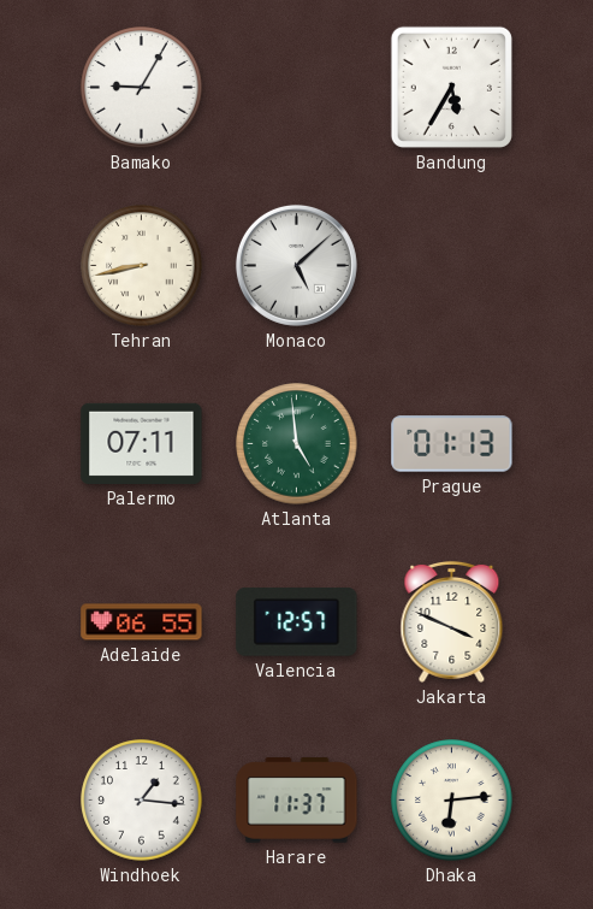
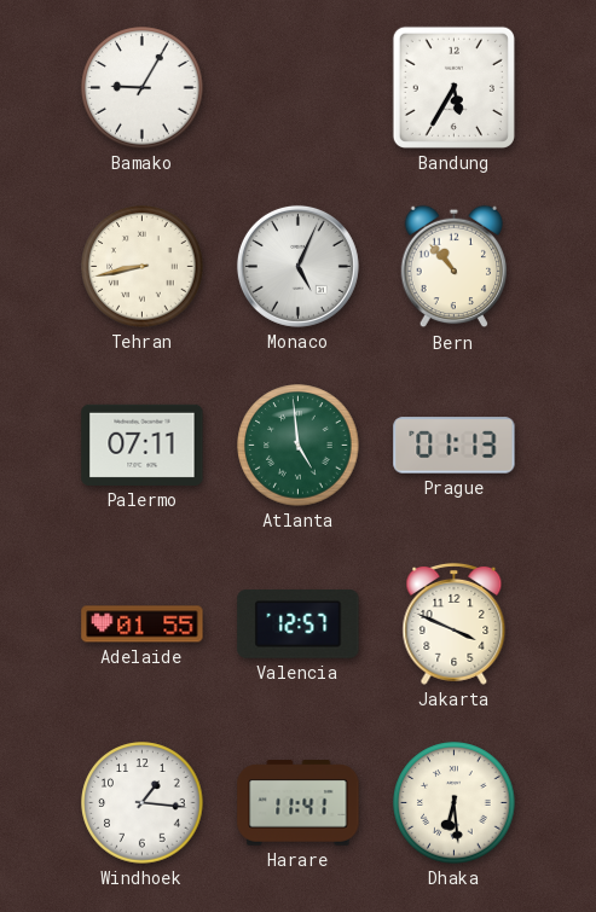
Monaco: 5:08 -> 5:04
Bern: none -> 10:53
Adelaide: 06:55 -> 01:55
Harare: 11:37 -> 11:41
Dhaka: 6:14 -> 6:29
